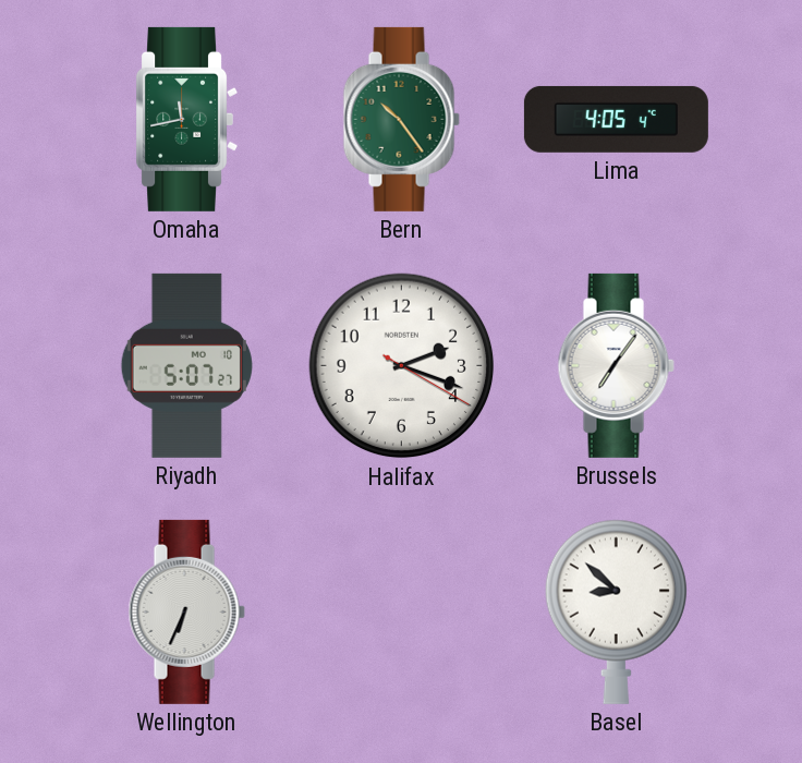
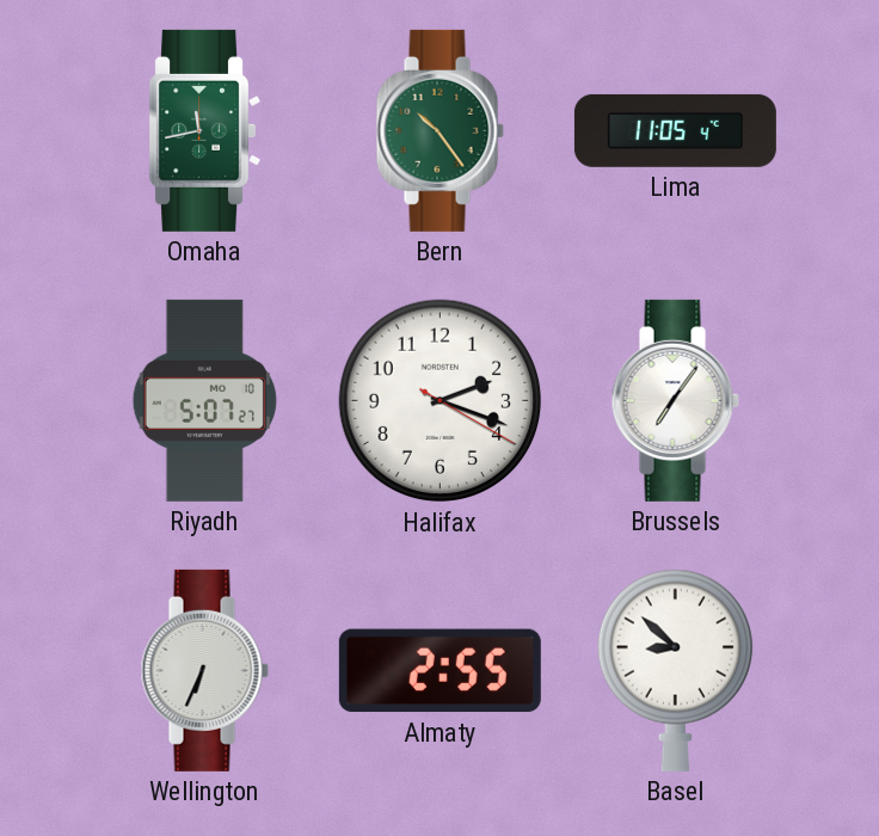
Lima: 4:05 -> 11:05
Almaty: none -> 2:55
